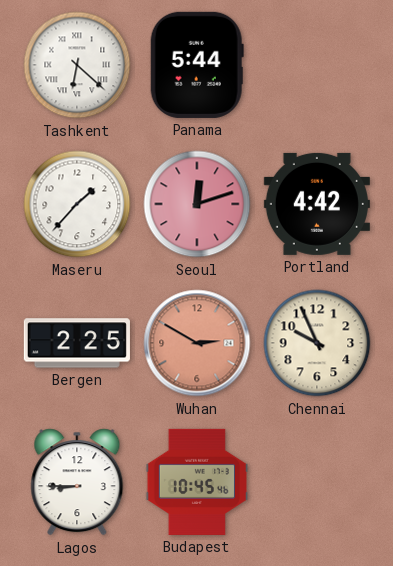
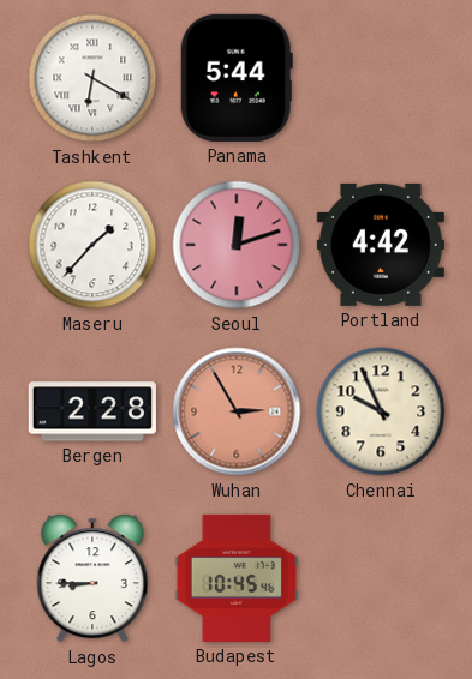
Tashkent: 6:22 -> 6:20
Bergen: 2:25 -> 2:28
Wuhan: 2:50 -> 2:55
